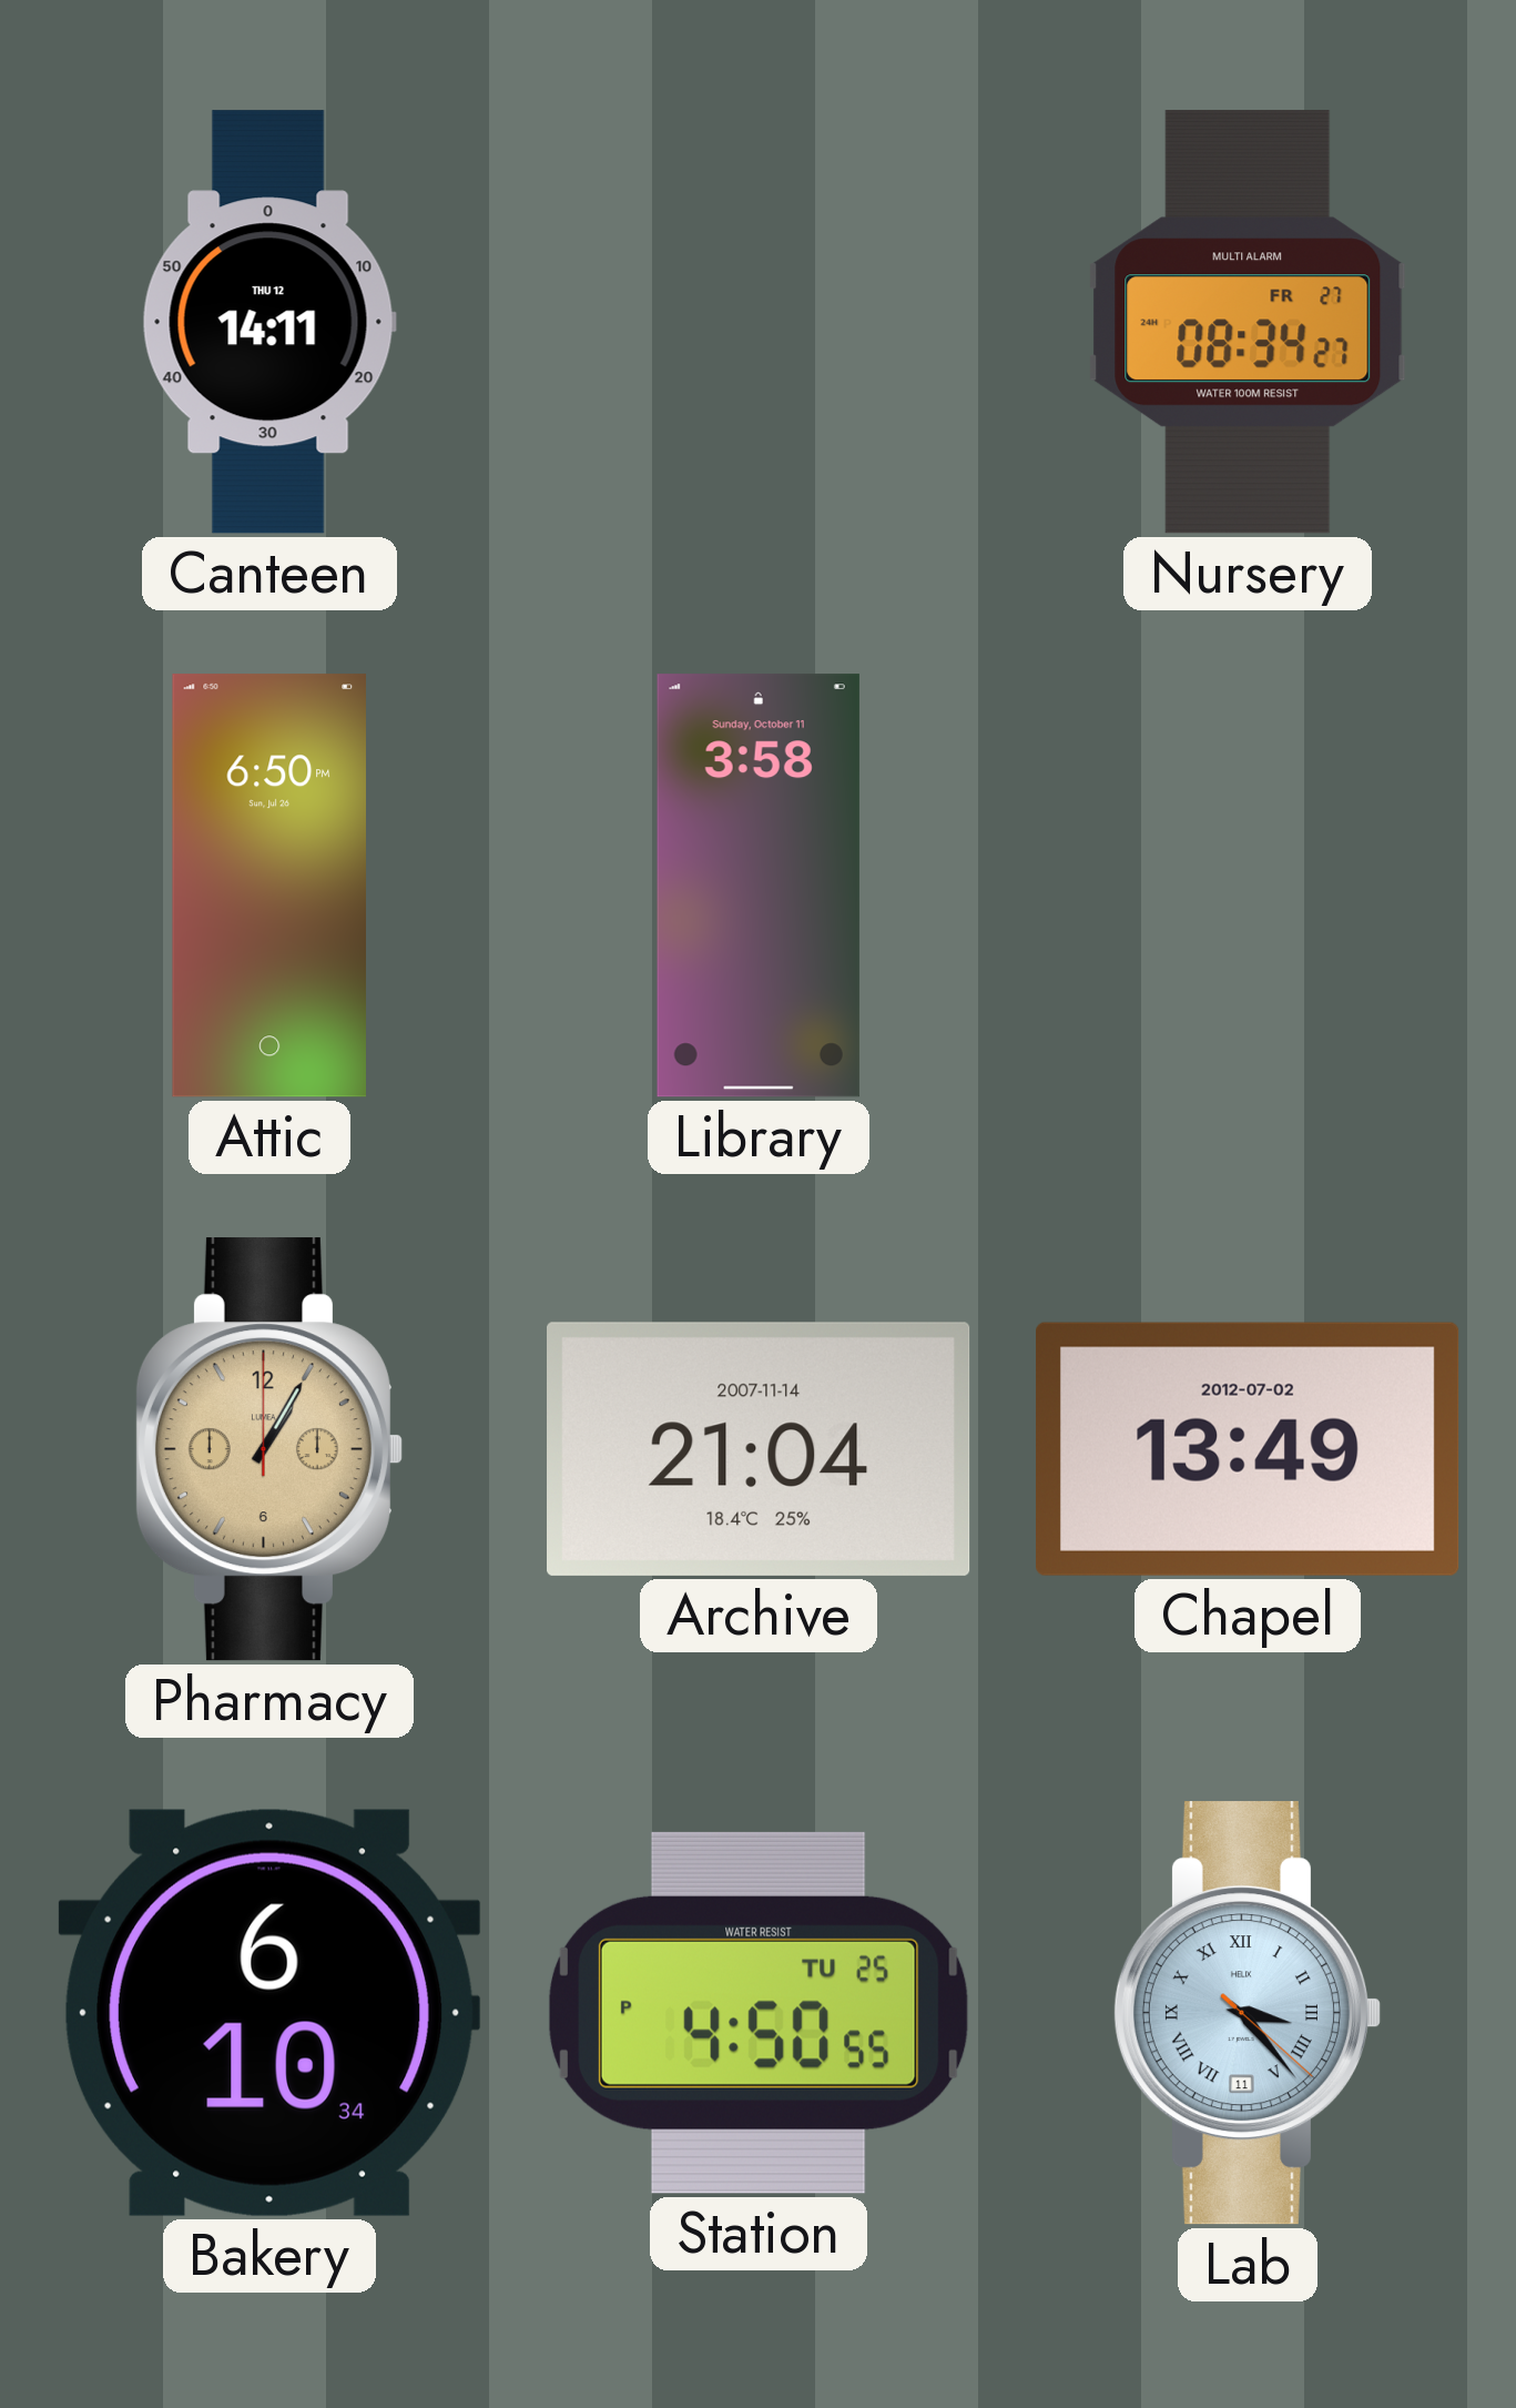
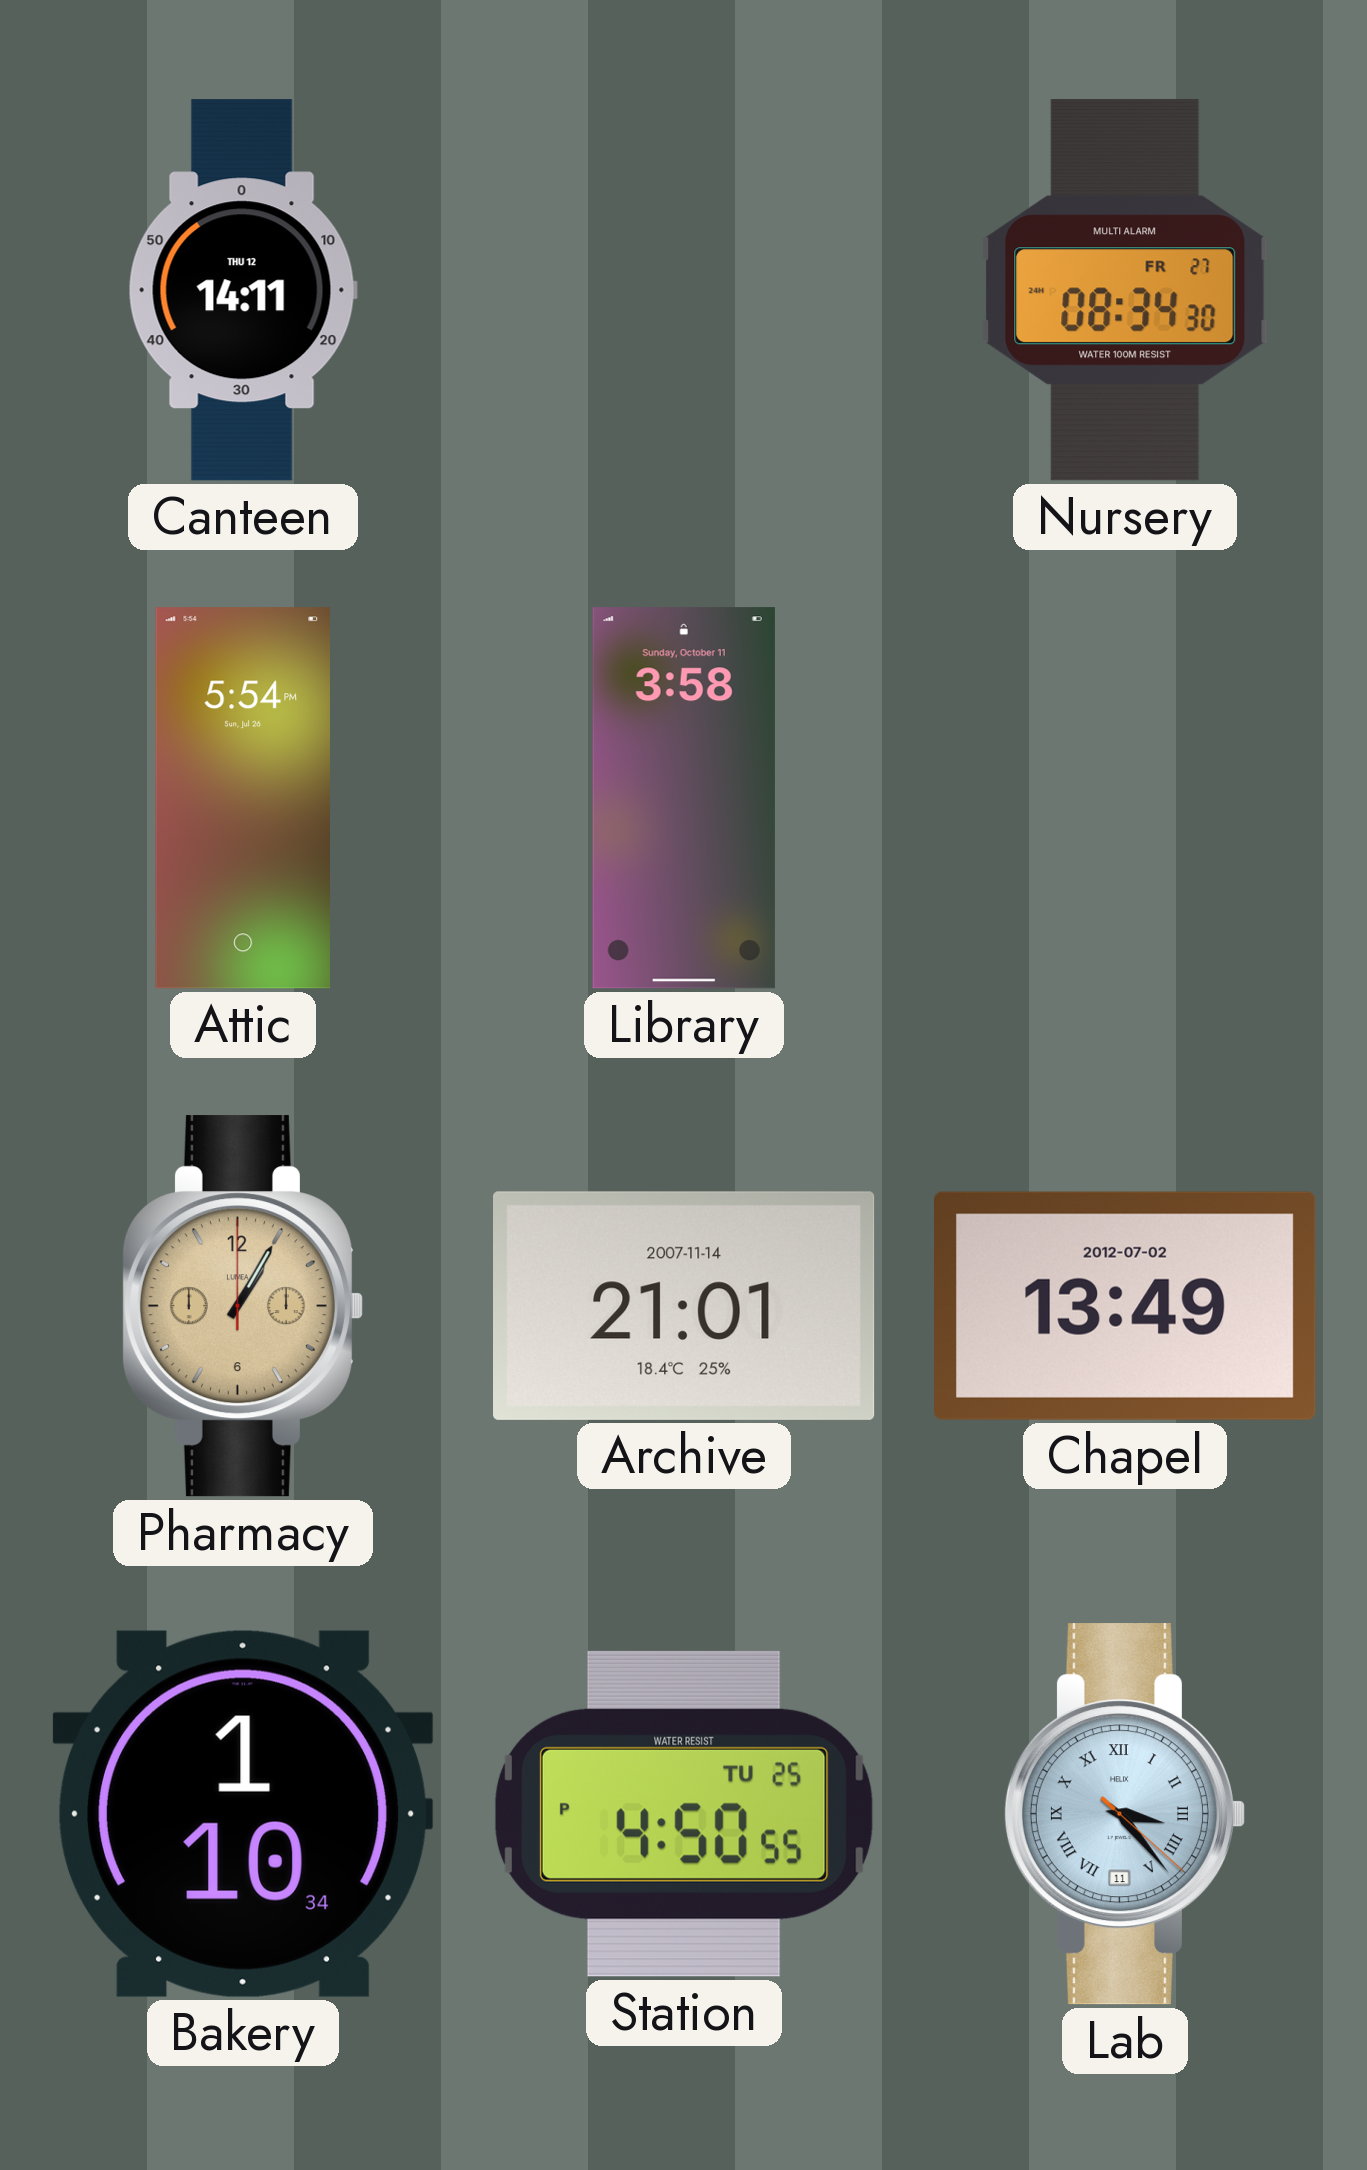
Nursery: 08:34:27 -> 08:34:30
Attic: 6:50 -> 5:54
Archive: 21:04 -> 21:01
Bakery: 6:10 -> 1:10
